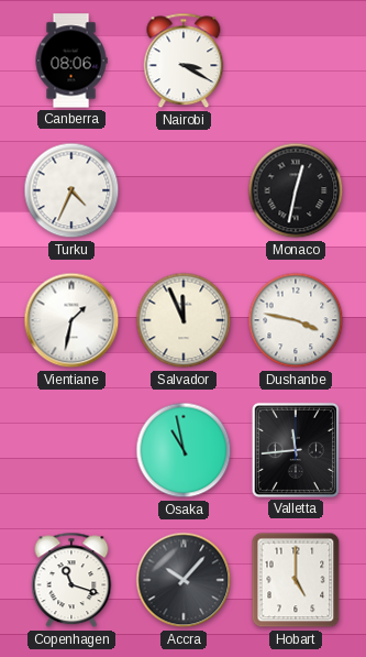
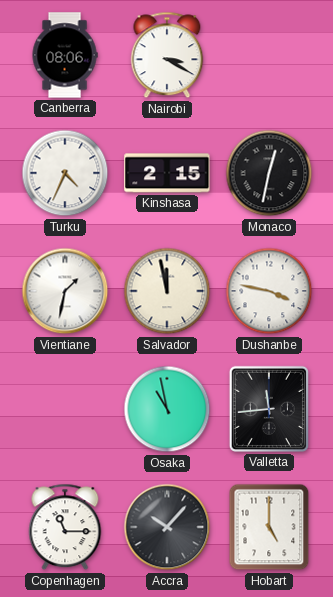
Kinshasa: none -> 2:15
Salvador: 11:56 -> 11:58
Copenhagen: 11:18 -> 11:15
